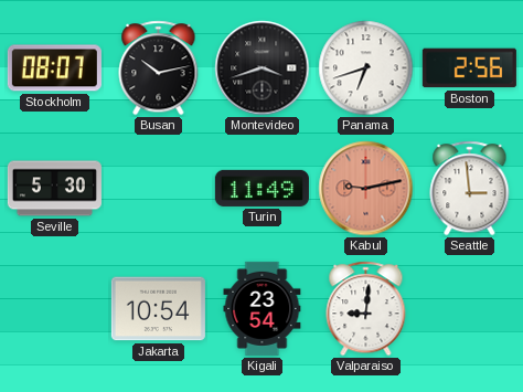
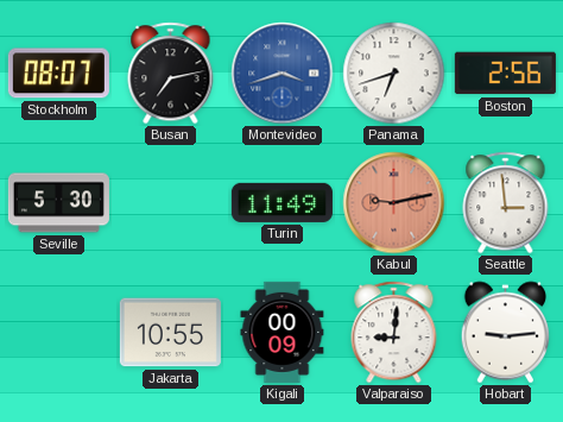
Busan: 10:13 -> 7:13
Montevideo dial: black -> blue
Jakarta: 10:54 -> 10:55
Kigali: 23:54 -> 00:09
Hobart: none -> 9:14
